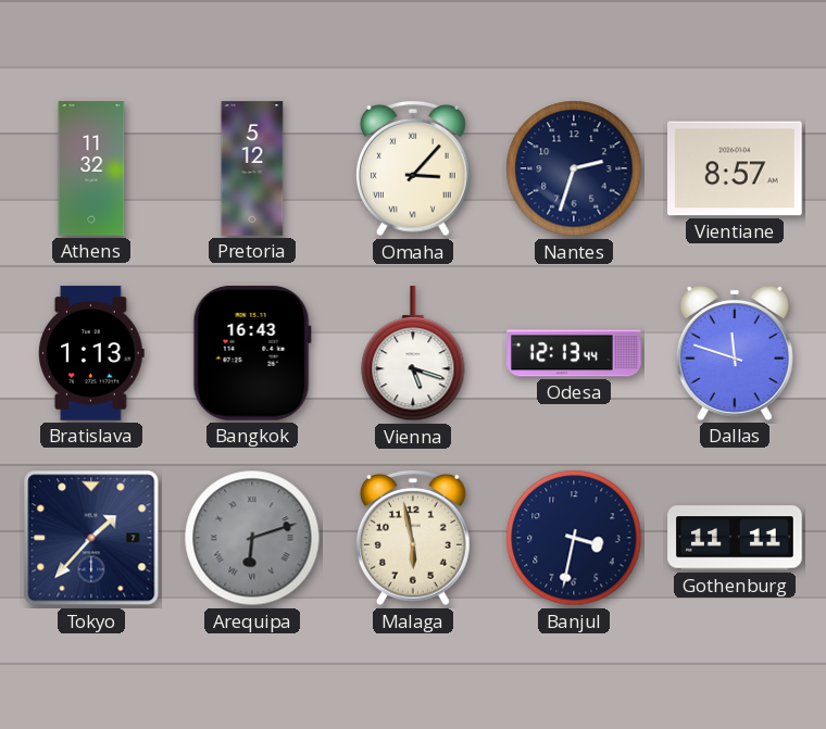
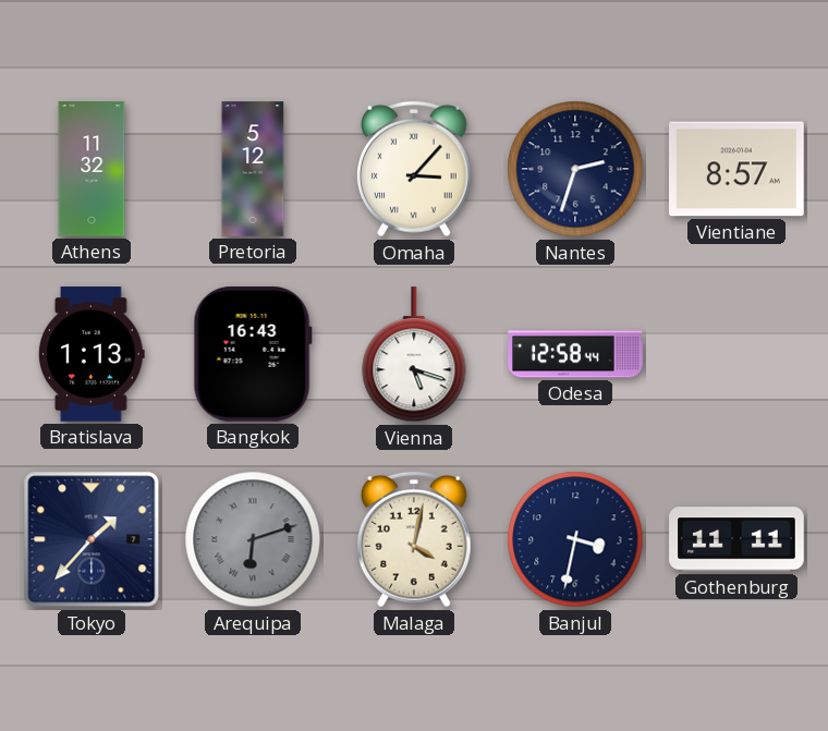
Odesa: 12:13 -> 12:58
Dallas: 11:48 -> none
Malaga: 5:58 -> 4:02
